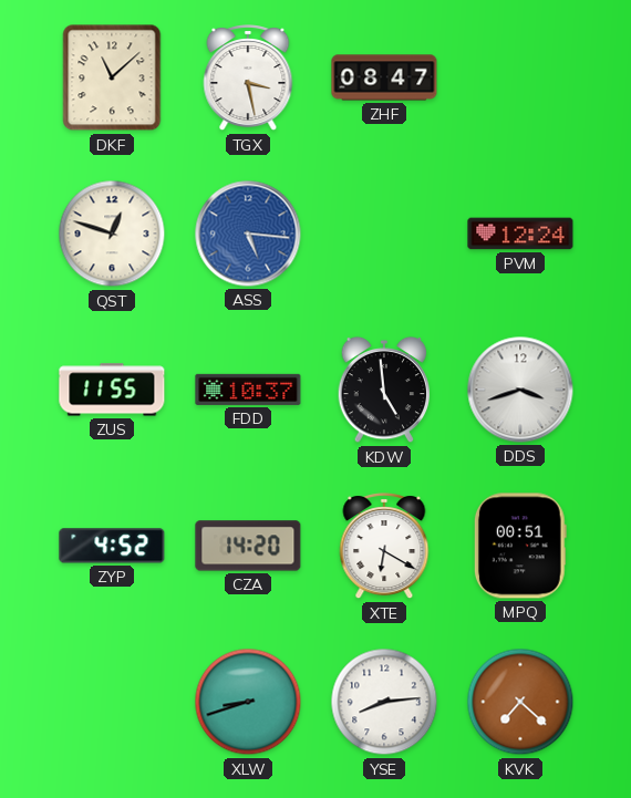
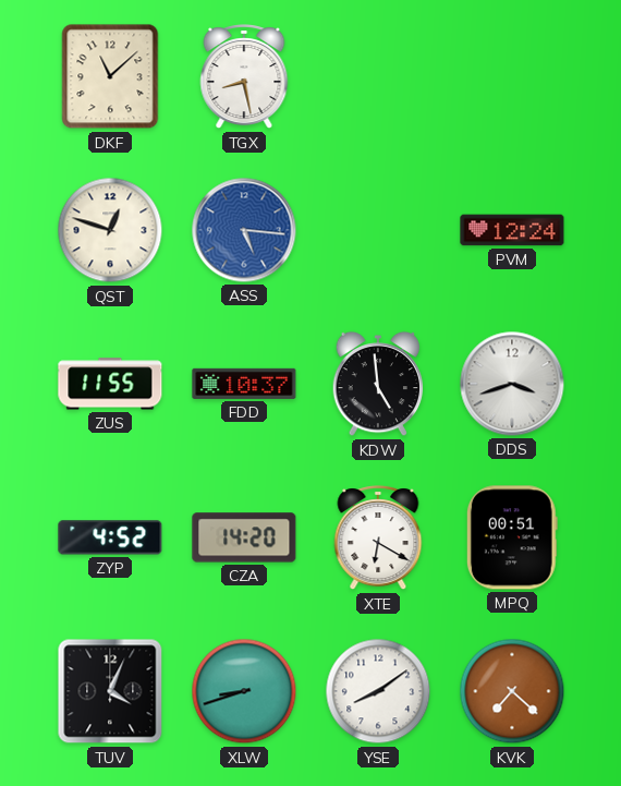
TGX: 3:28 -> 8:28
ZHF: 08:47 -> none
TUV: none -> 4:04
YSE: 8:14 -> 8:09
